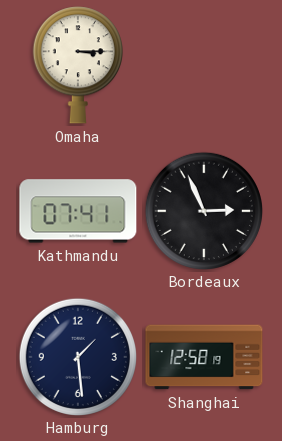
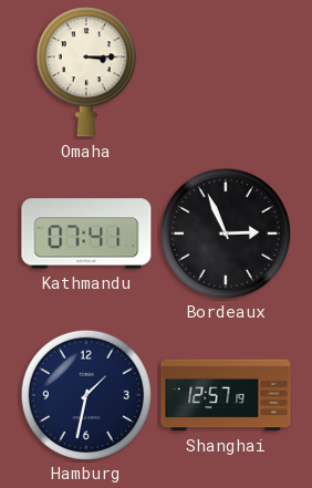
Hamburg: 1:29 -> 1:32
Shanghai: 12:58 -> 12:57
